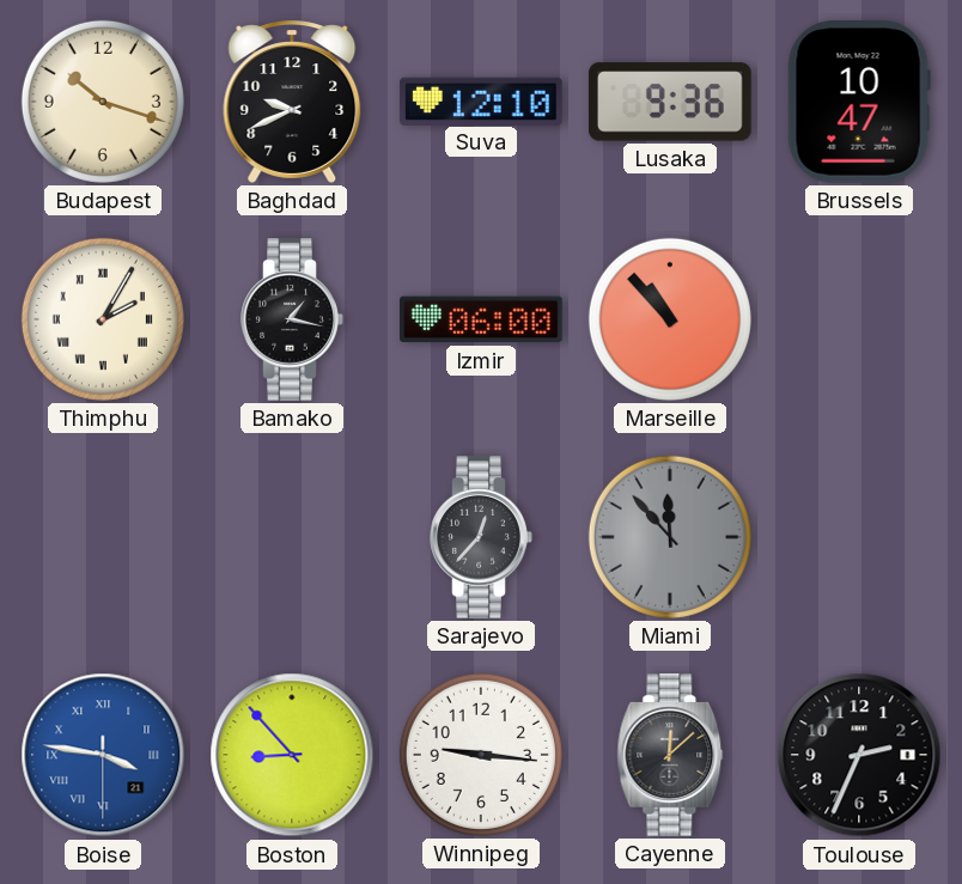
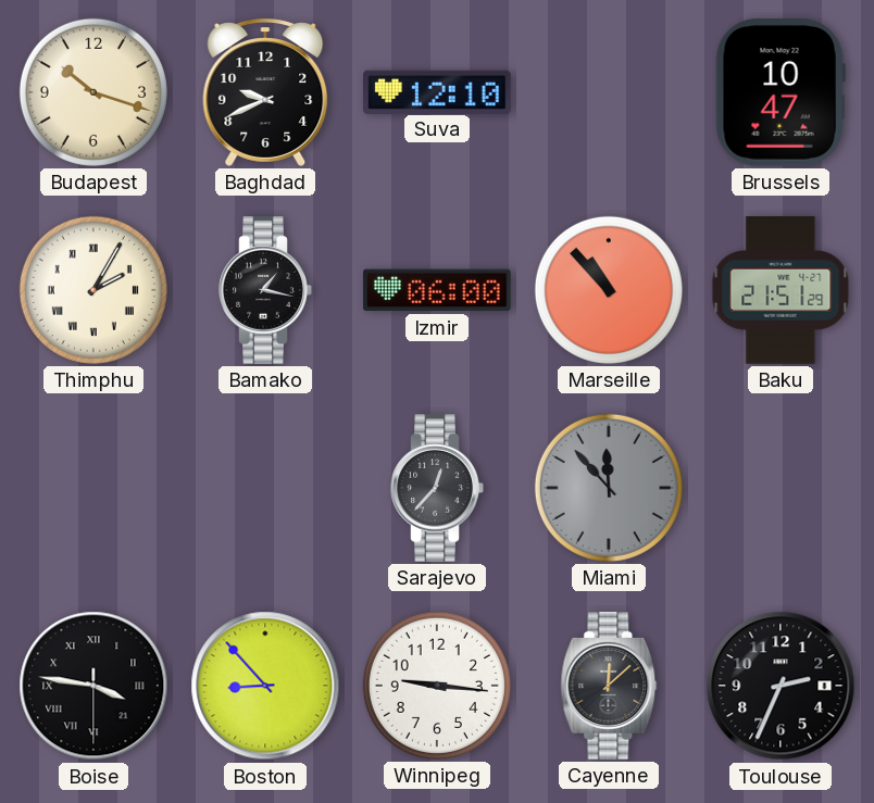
Lusaka: 9:36 -> none
Baku: none -> 21:51
Boise dial: blue -> black
